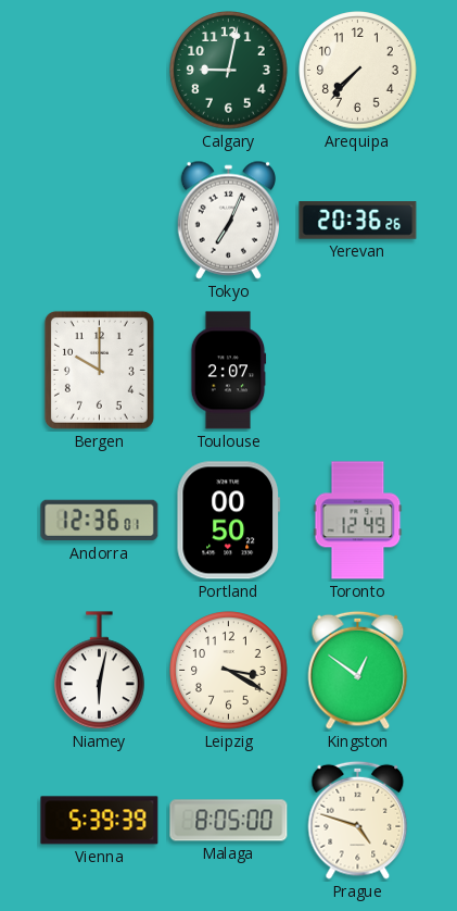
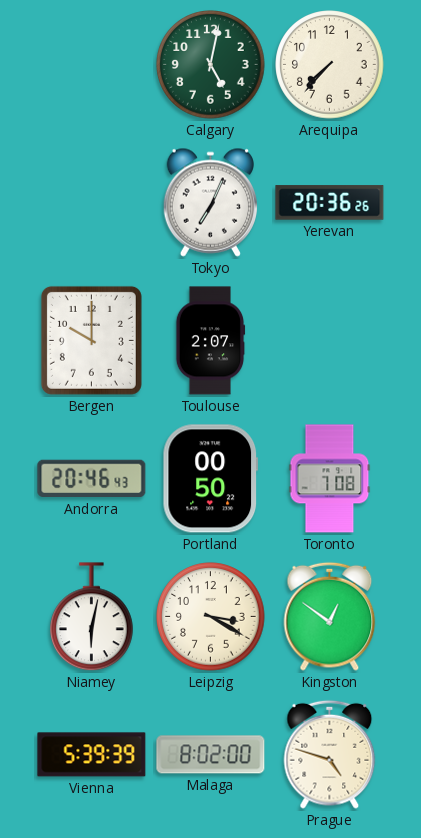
Calgary: 9:02 -> 5:02
Andorra: 12:36 -> 20:46
Toronto: 12:49 -> 7:08
Malaga: 8:05 -> 8:02
